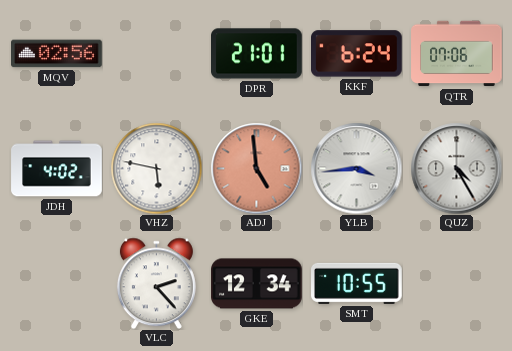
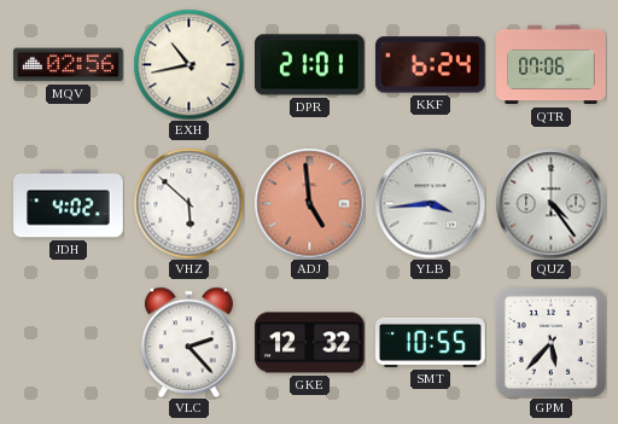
EXH: none -> 10:43
VHZ: 5:47 -> 5:52
QUZ: 4:25 -> 4:24
GKE: 12:34 -> 12:32
GPM: none -> 5:37
